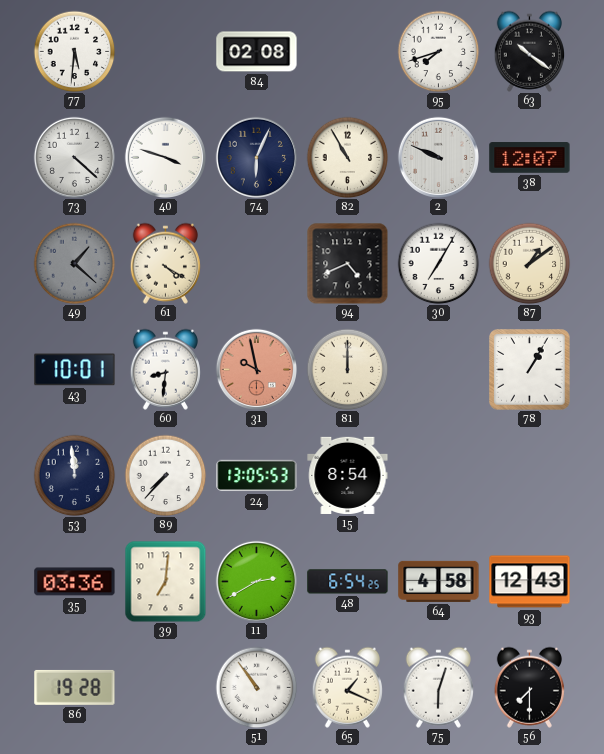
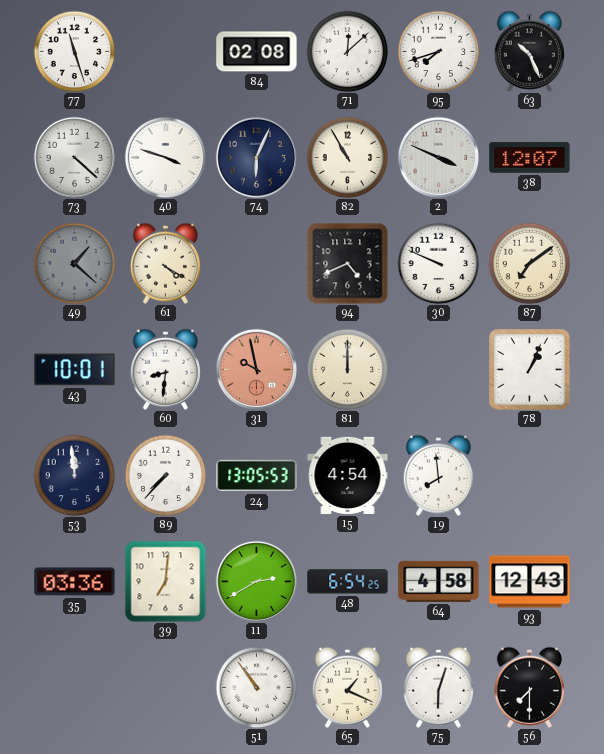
77: 5:31 -> 11:27
71: none -> 12:08
63: 10:21 -> 10:26
2: 9:49 -> 3:49
30: 7:05 -> 9:49
87: 1:09 -> 7:09
78: 1:05 -> 1:04
15: 8:54 -> 4:54
19: none -> 7:59
86: 19:28 -> none
